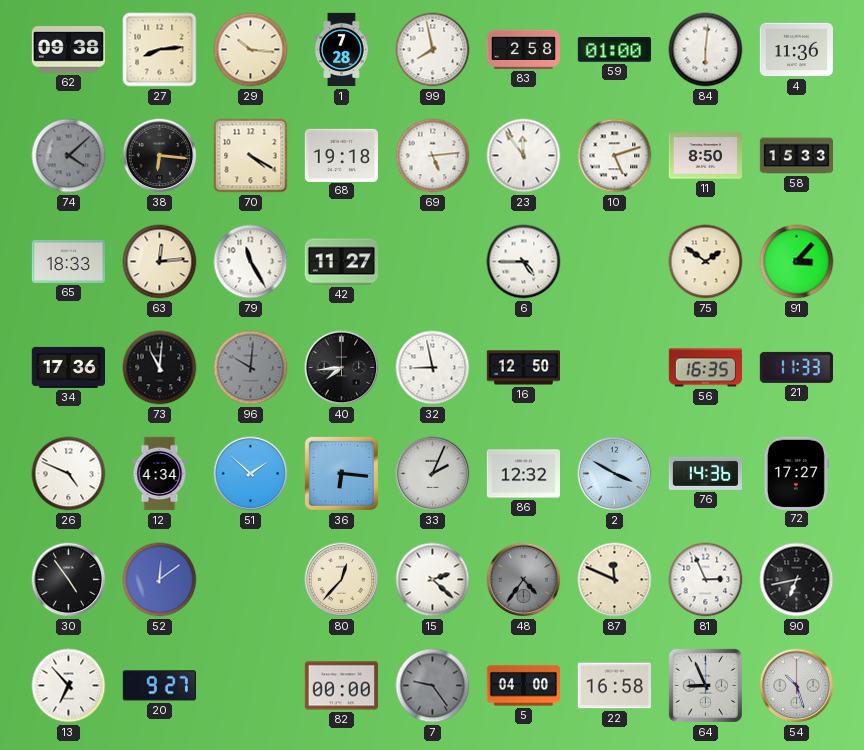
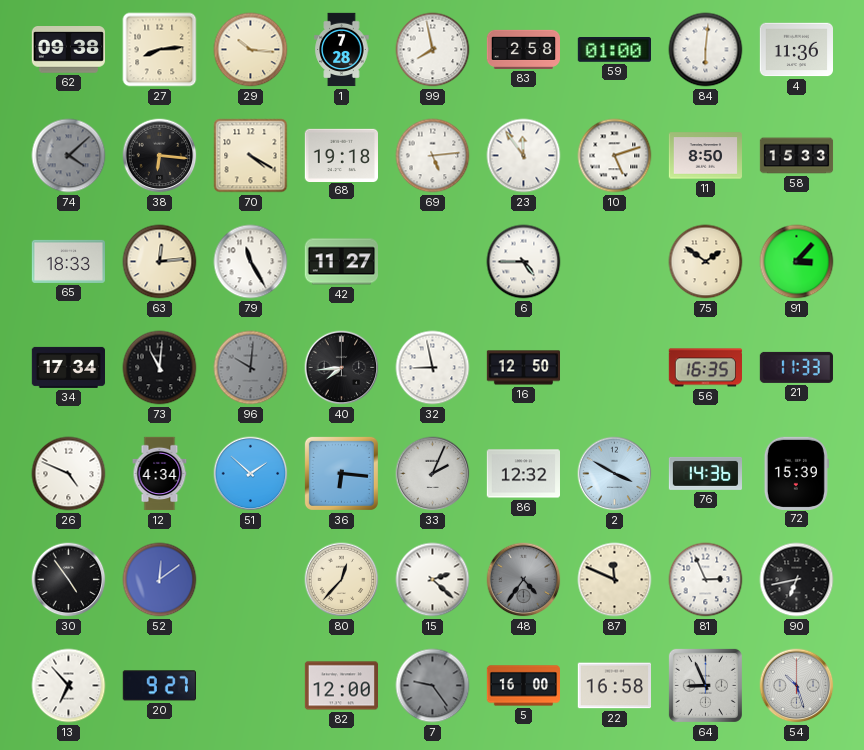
34: 17:36 -> 17:34
72: 17:27 -> 15:39
82: 00:00 -> 12:00
5: 04:00 -> 16:00
